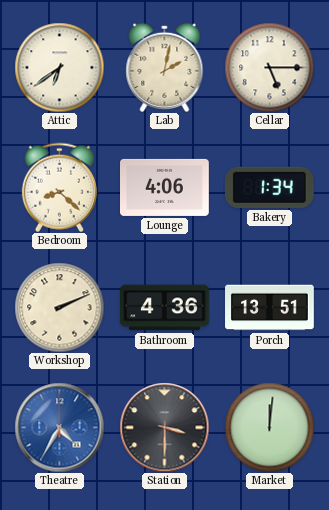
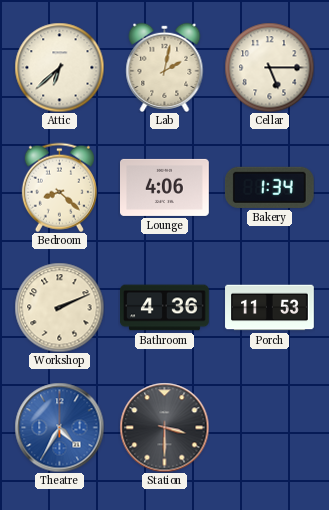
Attic: 6:39 -> 6:38
Porch: 13:51 -> 11:53
Market: 12:01 -> none
